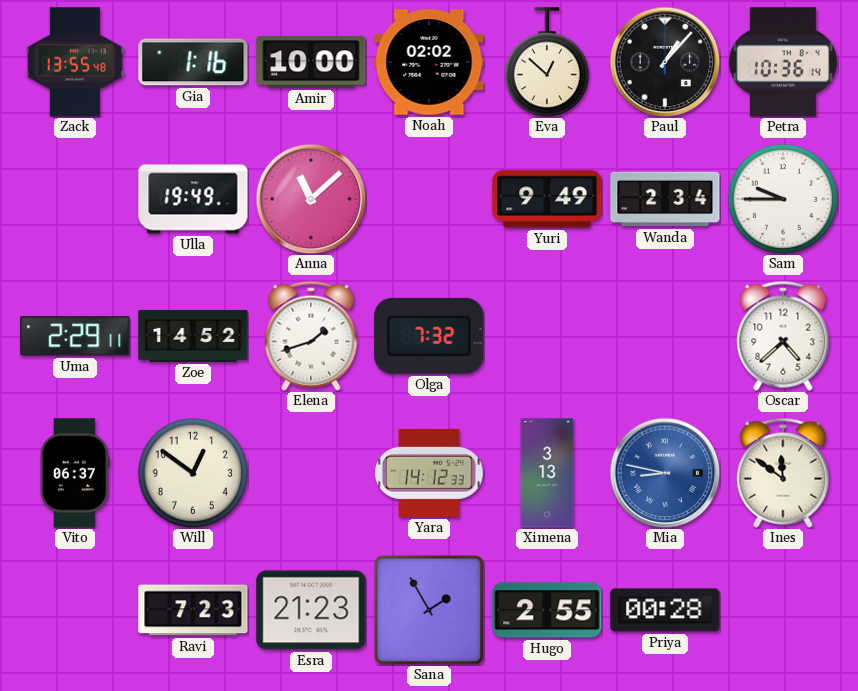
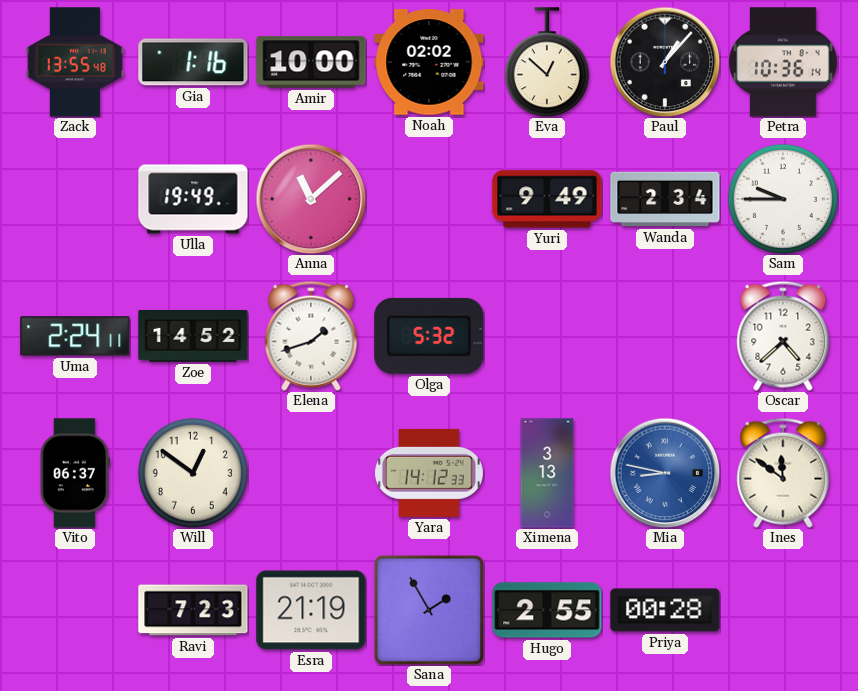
Uma: 2:29 -> 2:24
Olga: 7:32 -> 5:32
Esra: 21:23 -> 21:19
